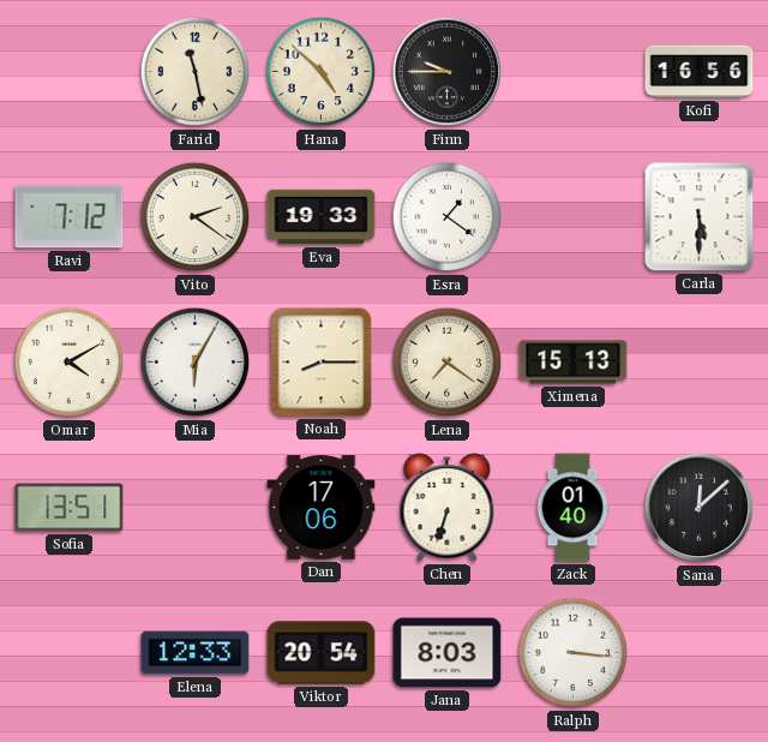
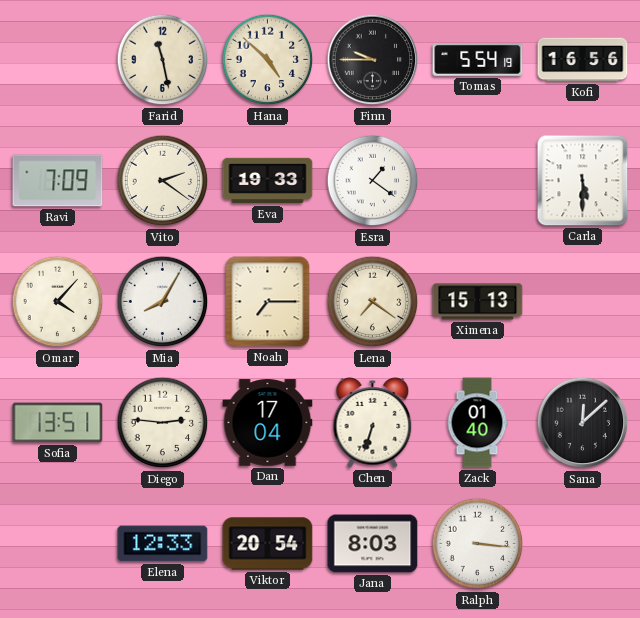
Tomas: none -> 5:54
Ravi: 7:12 -> 7:09
Omar: 4:10 -> 4:07
Mia: 6:05 -> 8:05
Noah: 8:15 -> 7:15
Diego: none -> 2:46
Dan: 17:06 -> 17:04
